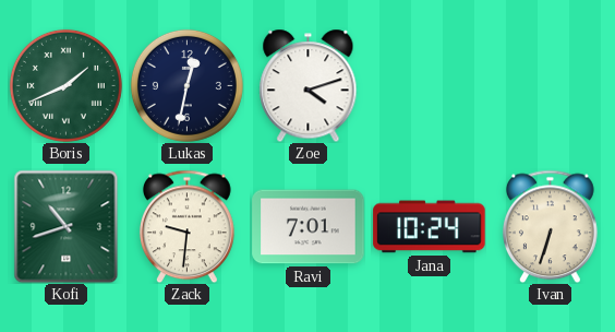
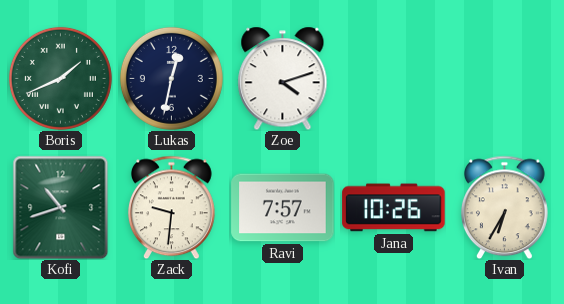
Ravi: 7:01 -> 7:57
Jana: 10:24 -> 10:26
Ivan: 6:33 -> 6:35
